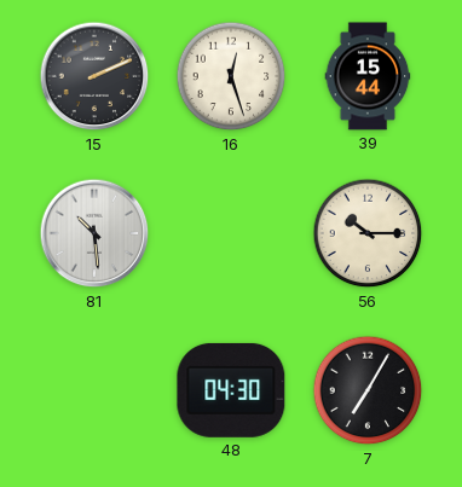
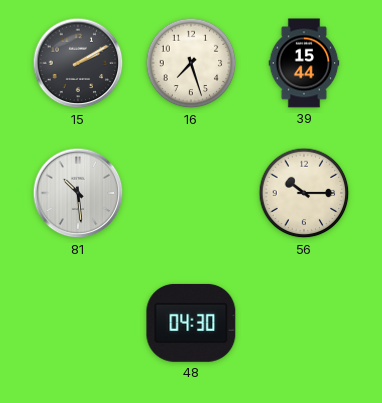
15: 2:11 -> 2:10
16: 12:27 -> 7:27
7: 7:05 -> none
